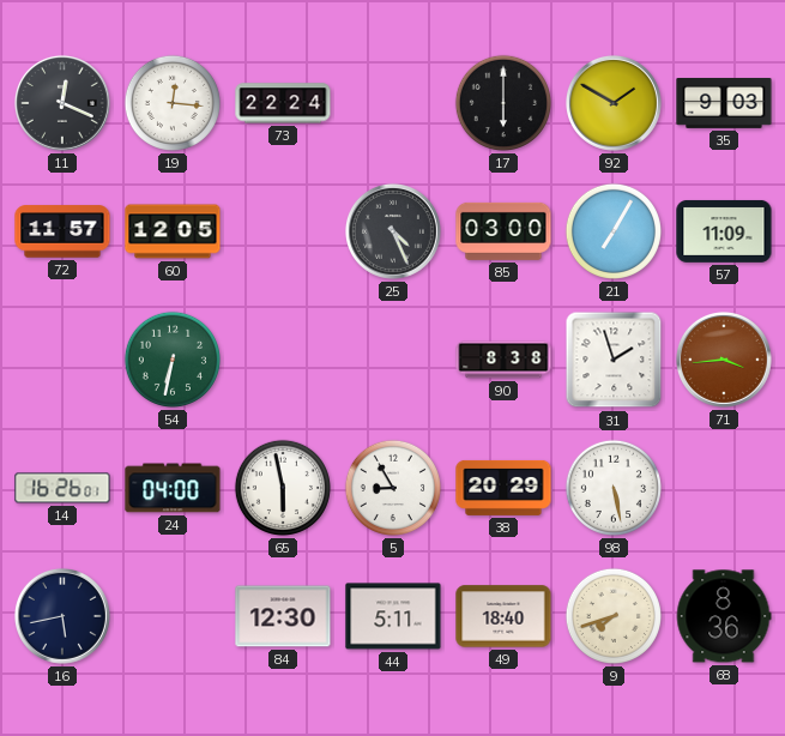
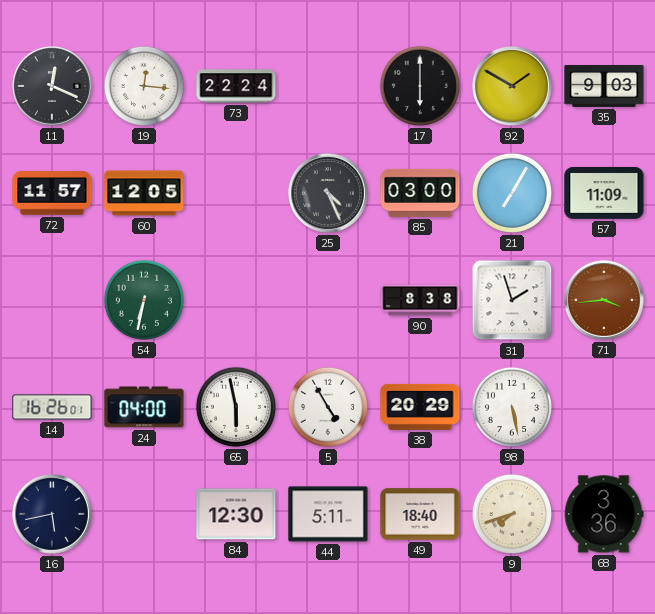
5: 8:55 -> 4:55
68: 8:36 -> 3:36
